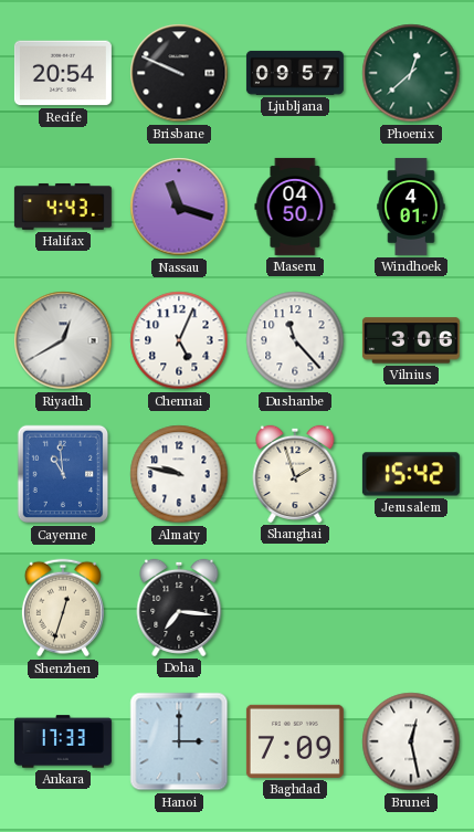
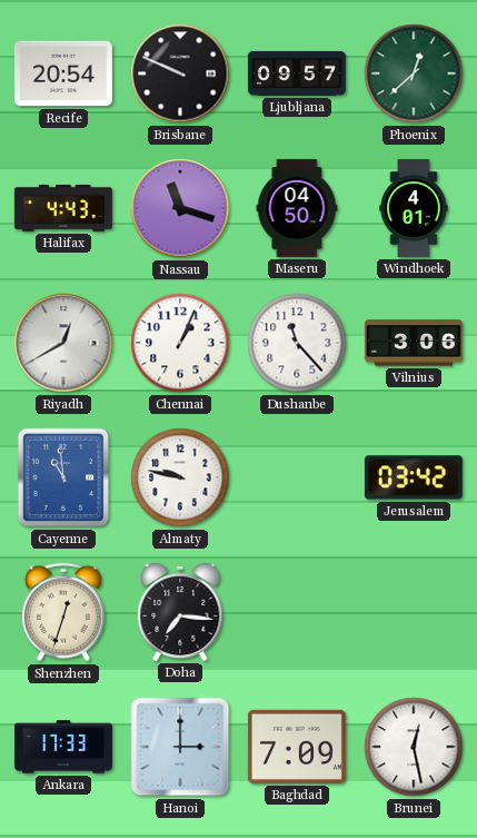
Chennai: 5:04 -> 1:04
Shanghai: 1:57 -> none
Jerusalem: 15:42 -> 03:42
